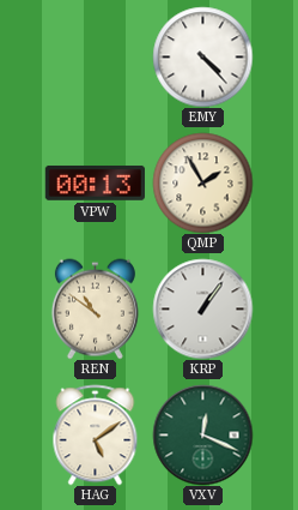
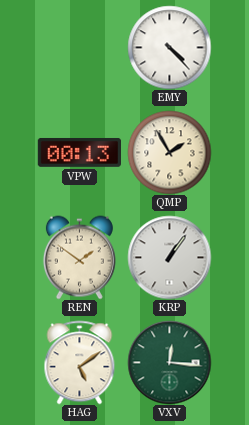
REN: 10:51 -> 1:51
VXV: 12:19 -> 12:16
